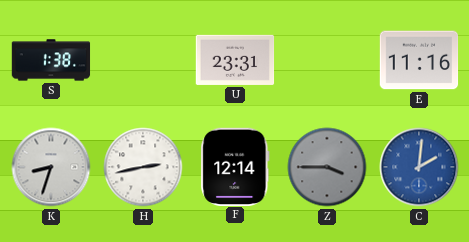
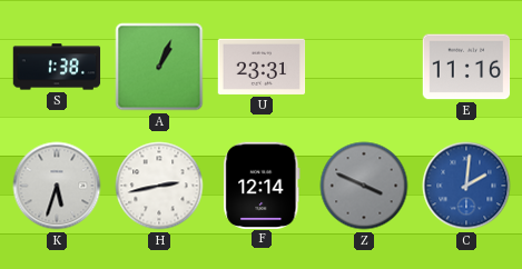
A: none -> 1:04
K: 8:33 -> 5:33
Z: 3:45 -> 3:49
